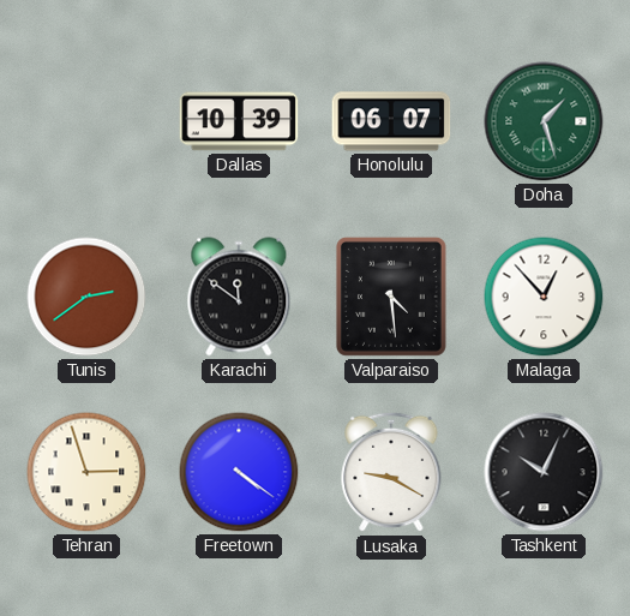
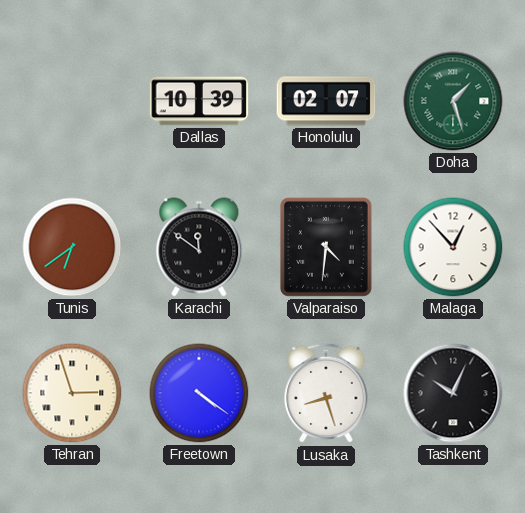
Honolulu: 06:07 -> 02:07
Tunis: 2:39 -> 6:39
Valparaiso: 4:29 -> 4:31
Lusaka: 9:20 -> 8:27
